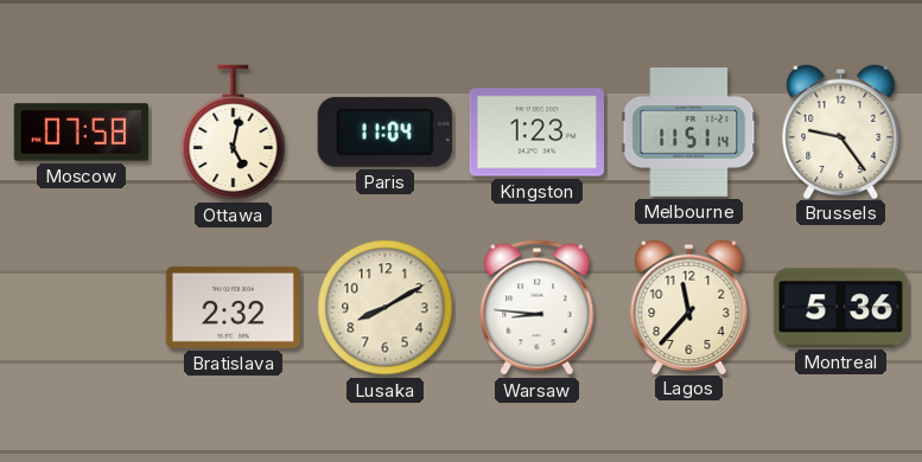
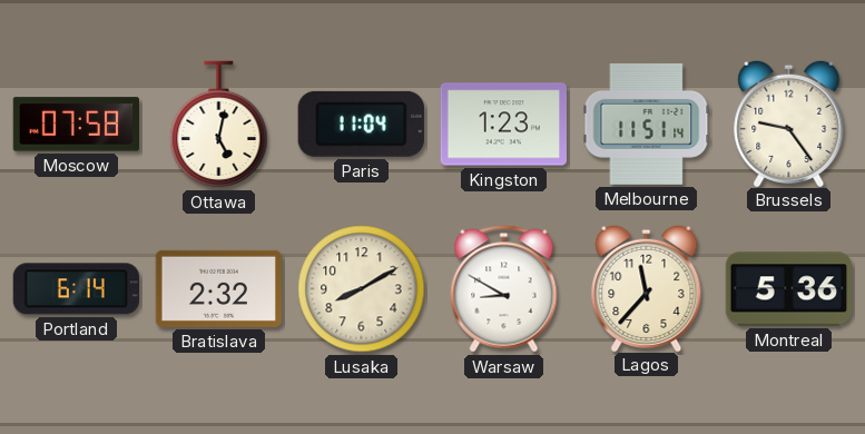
Portland: none -> 6:14
Warsaw: 8:46 -> 8:50
